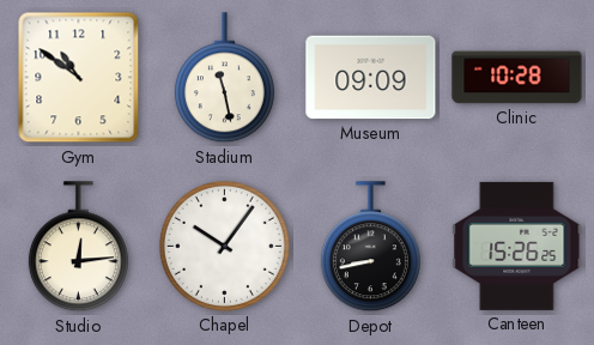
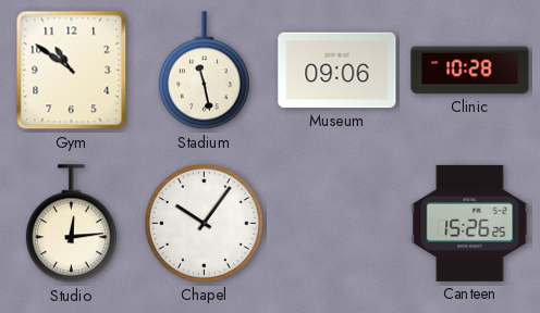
Museum: 09:09 -> 09:06
Depot: 8:43 -> none
